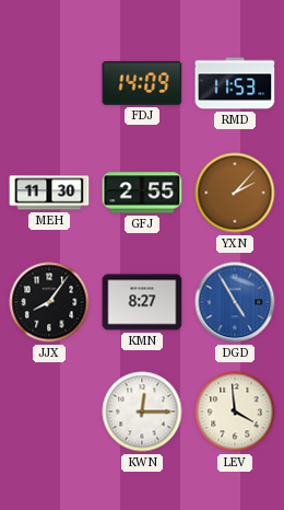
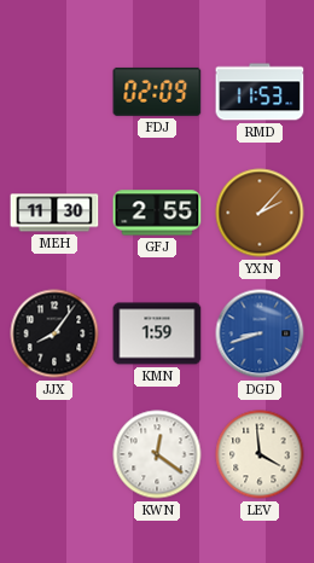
FDJ: 14:09 -> 02:09
KMN: 8:27 -> 1:59
DGD: 4:55 -> 8:42
KWN: 12:15 -> 12:21
